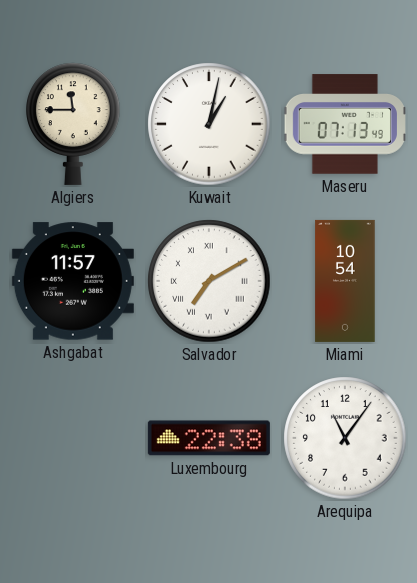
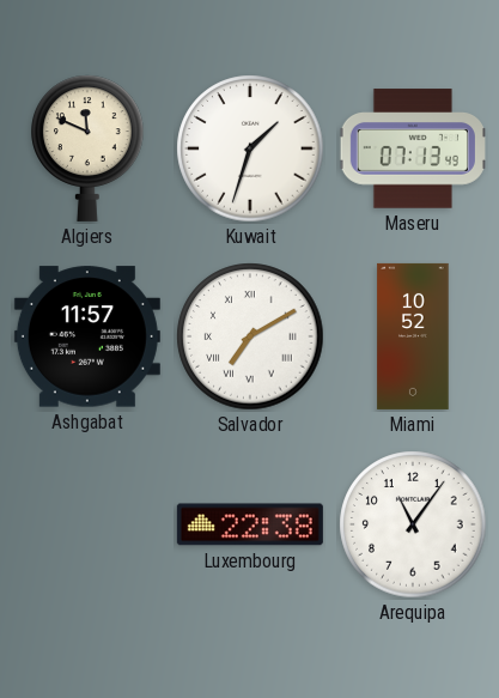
Algiers: 11:45 -> 11:49
Kuwait: 1:02 -> 1:33
Miami: 10:54 -> 10:52
